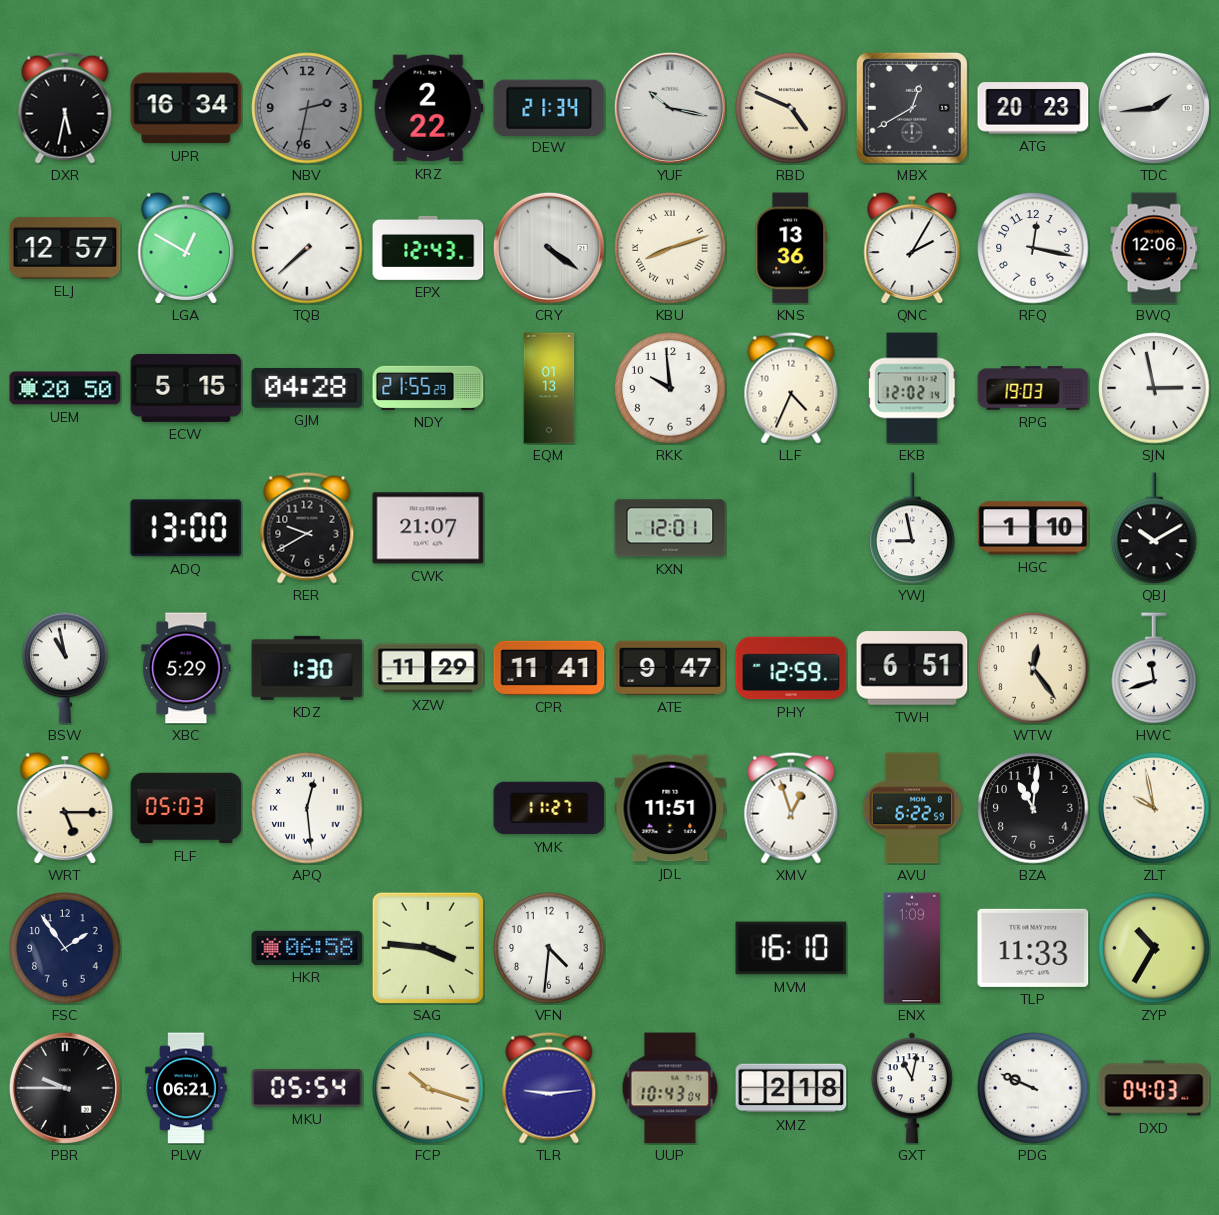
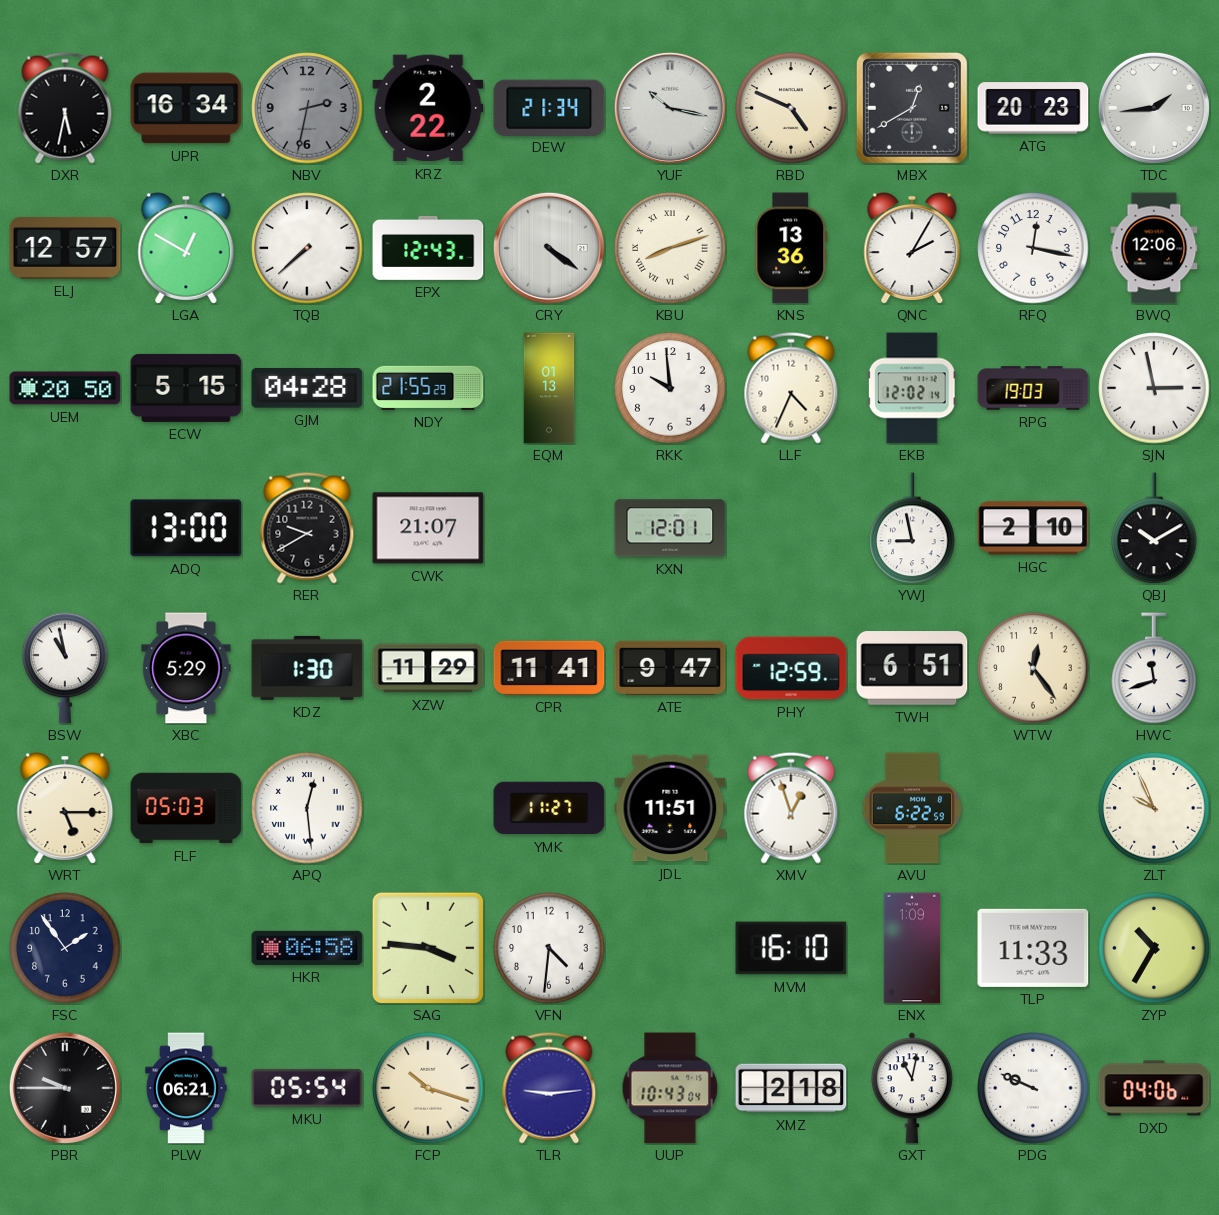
HGC: 1:10 -> 2:10
BZA: 11:01 -> none
ZLT: 9:58 -> 9:56
DXD: 04:03 -> 04:06
